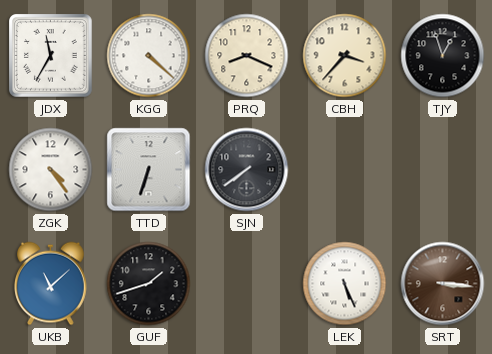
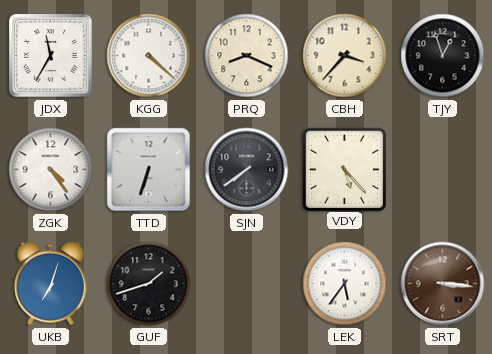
VDY: none -> 5:23
UKB: 11:08 -> 7:03
LEK: 5:26 -> 5:36
